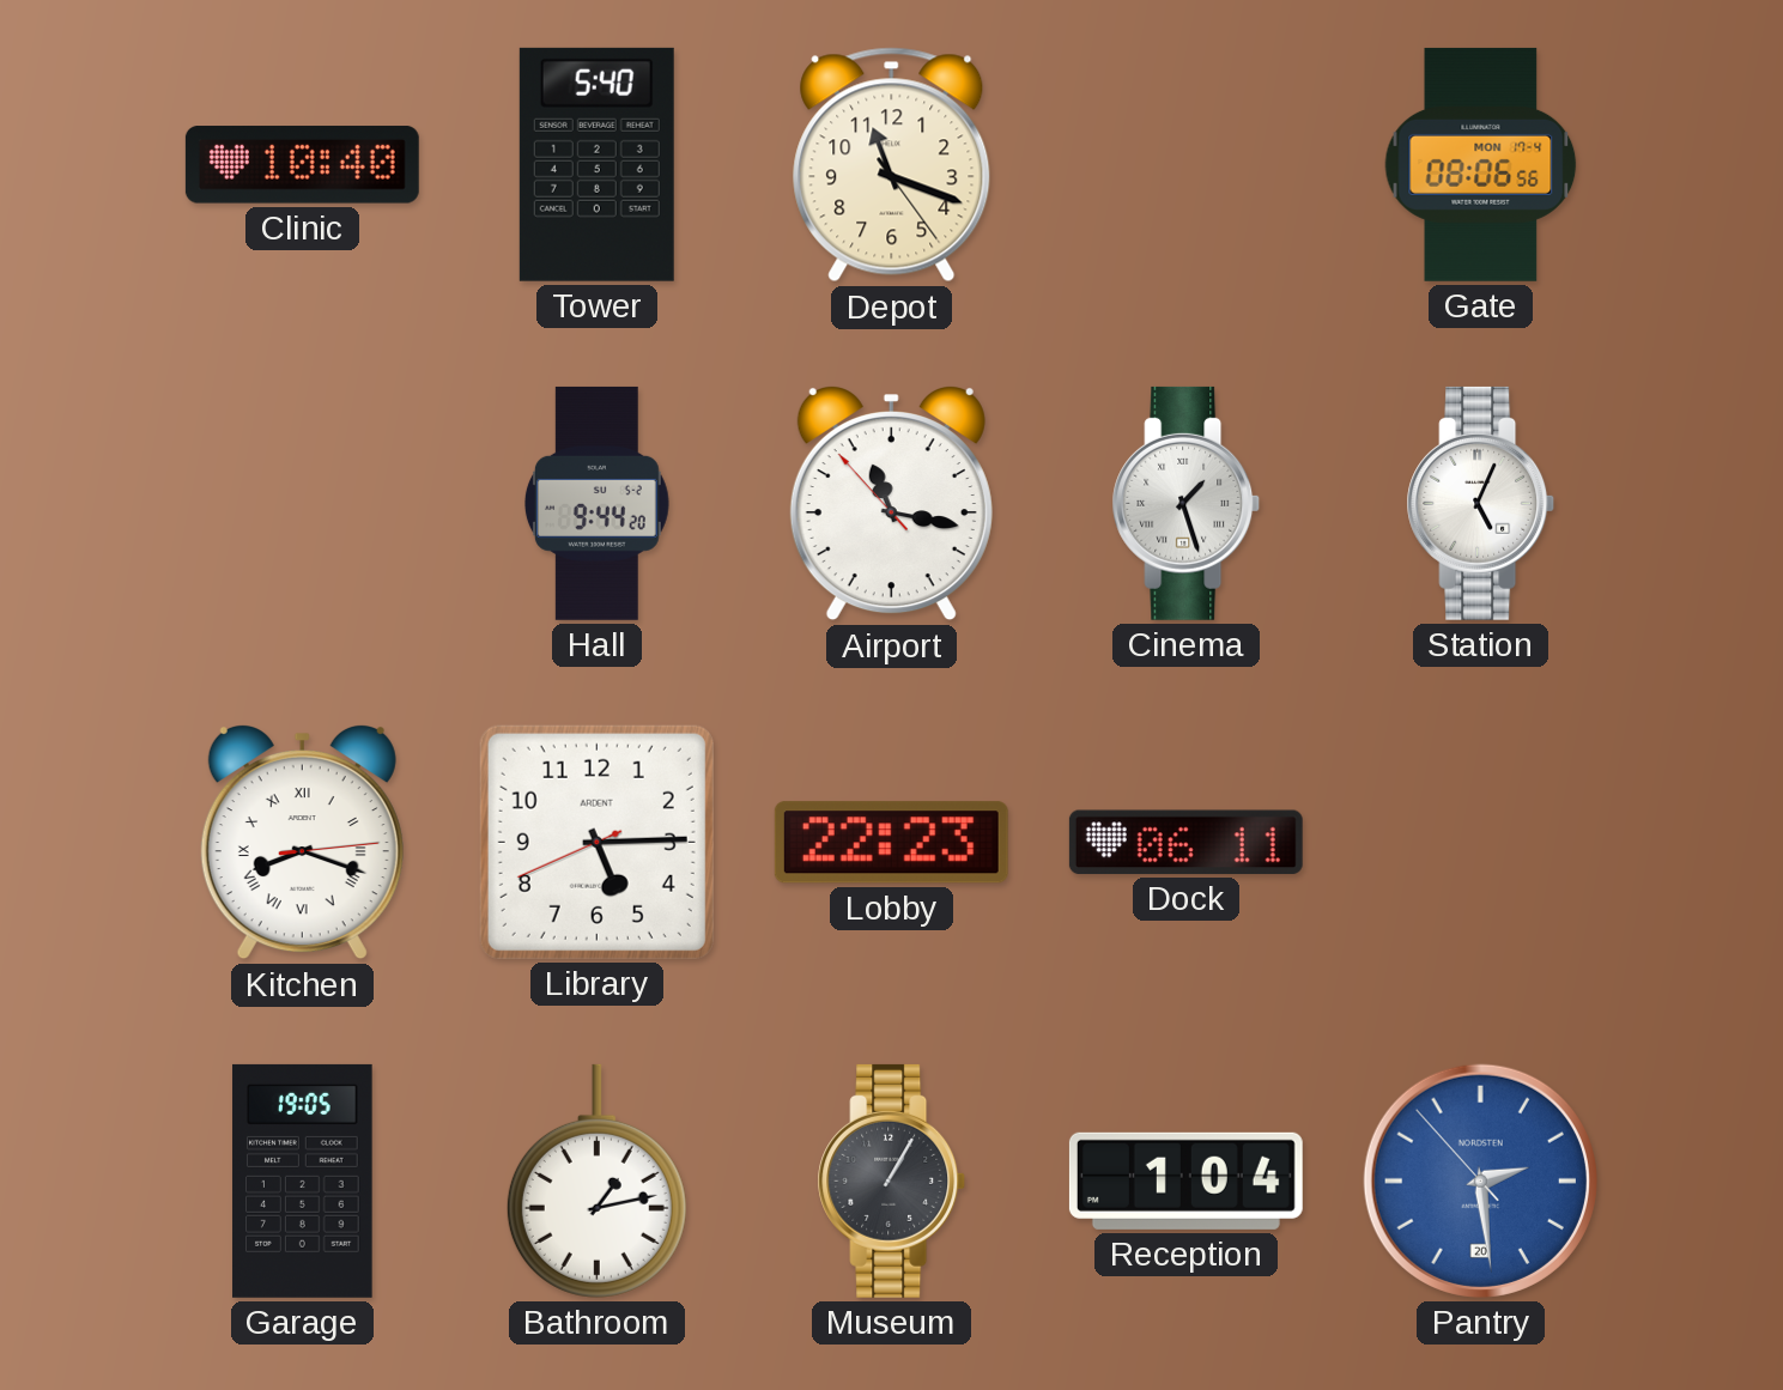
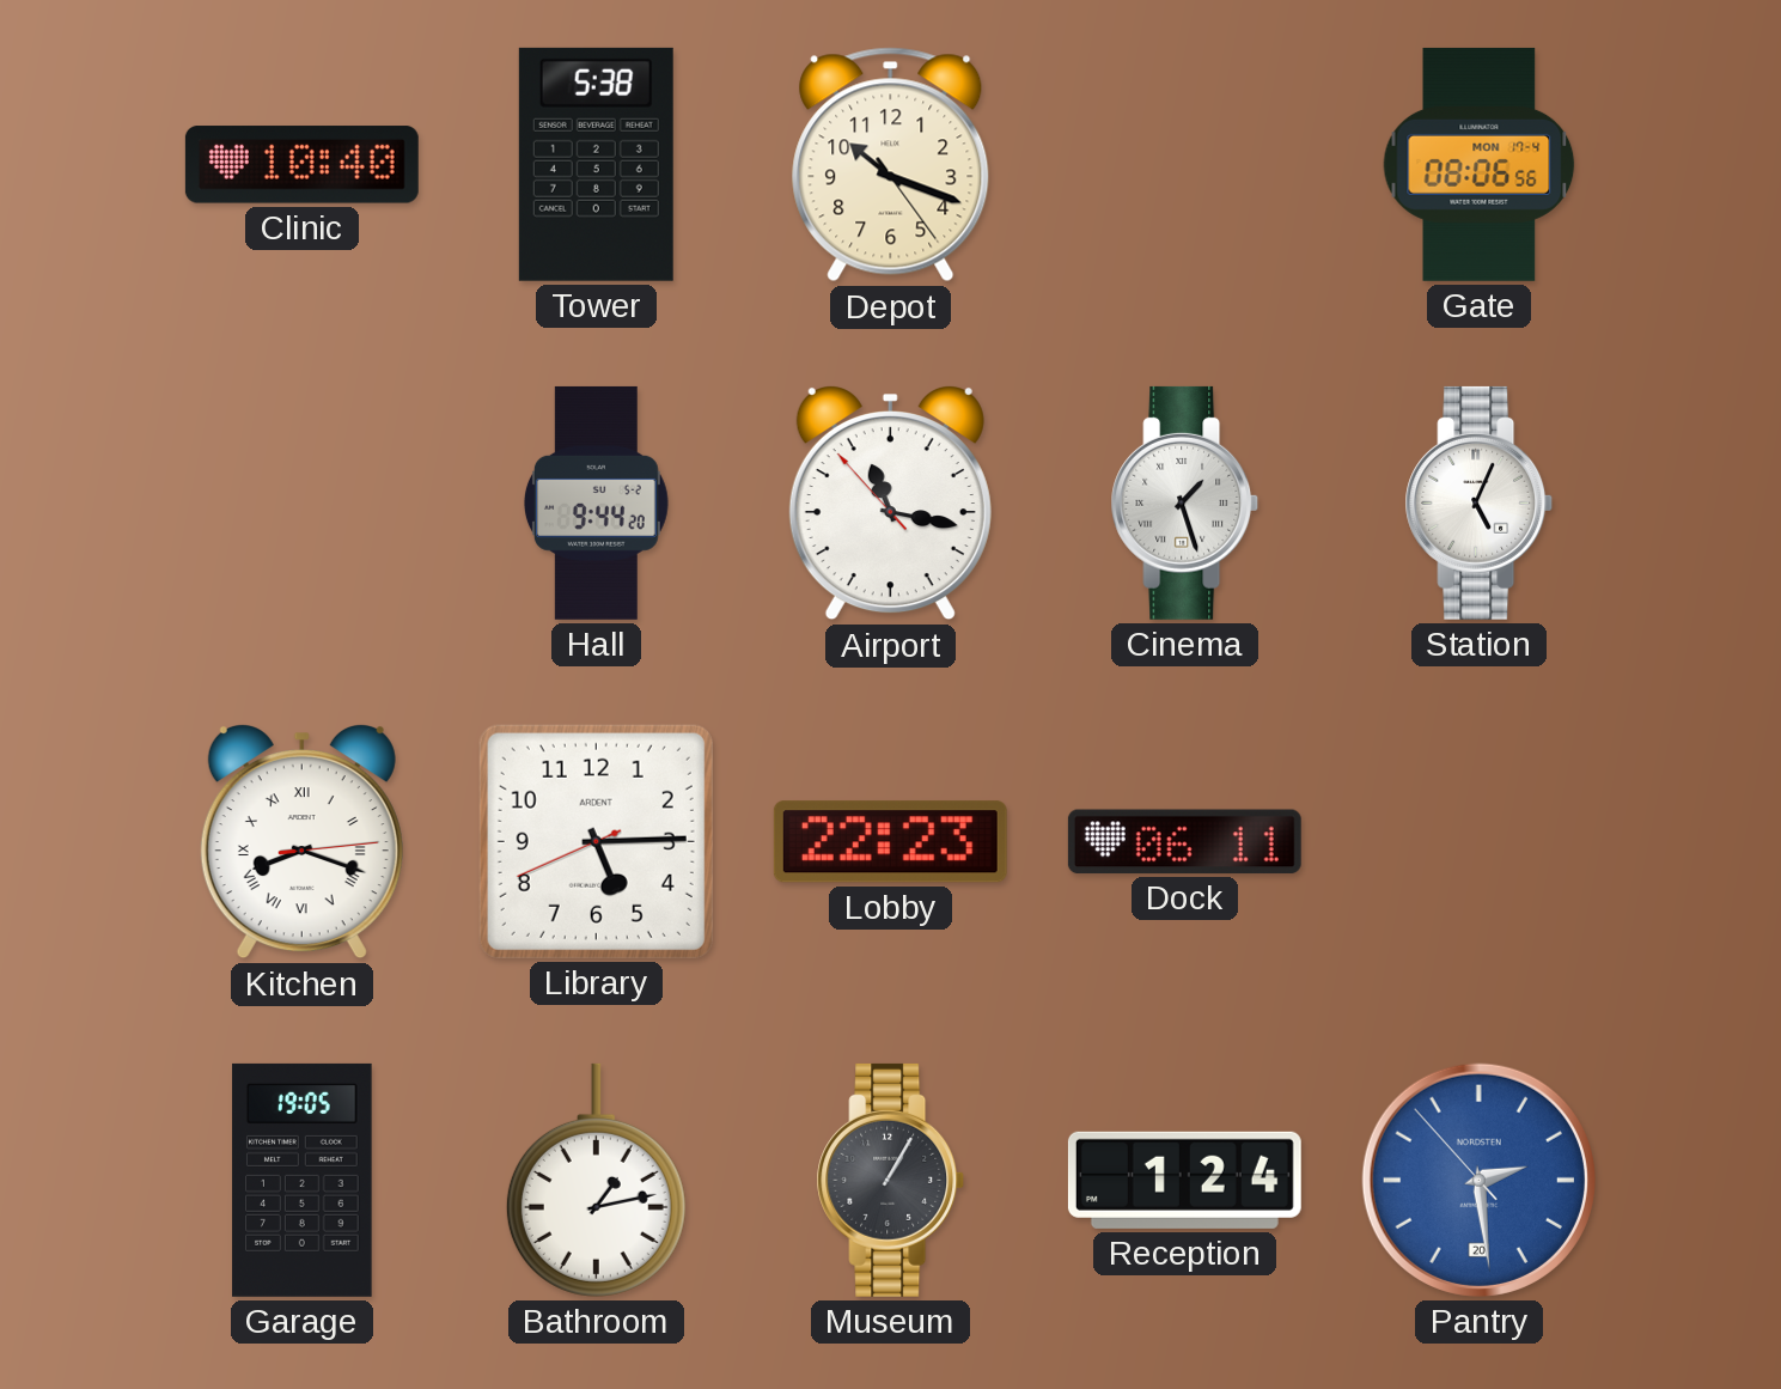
Tower: 5:40 -> 5:38
Depot: 11:18 -> 10:18
Reception: 1:04 -> 1:24
